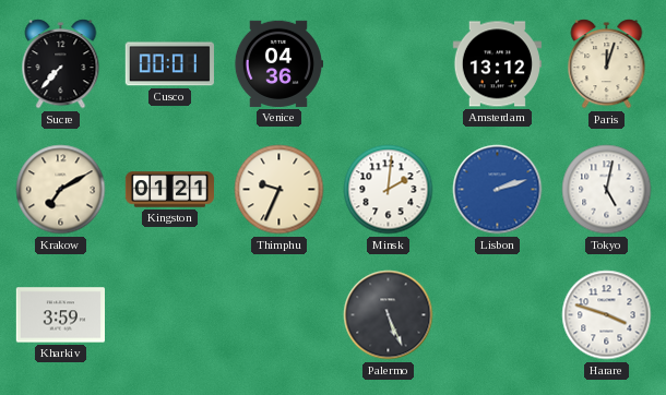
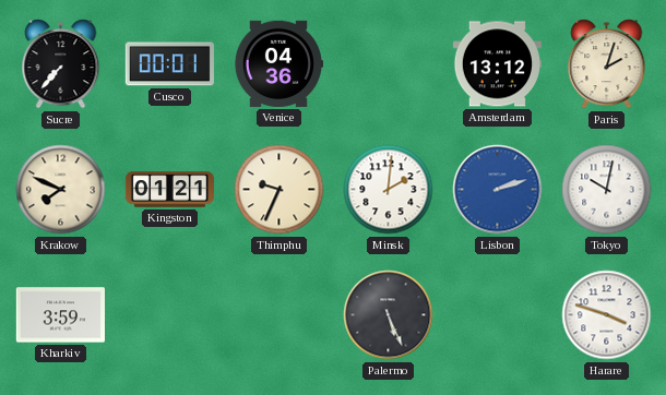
Paris: 12:03 -> 2:03
Krakow: 7:10 -> 7:49
Tokyo: 5:02 -> 10:02
